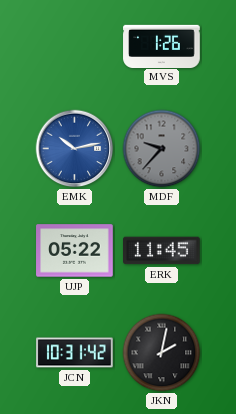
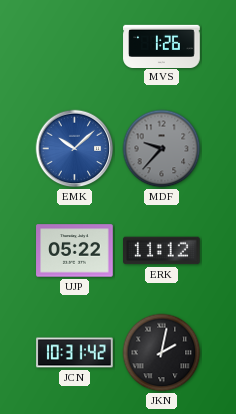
EMK: 10:13 -> 10:08
ERK: 11:45 -> 11:12
